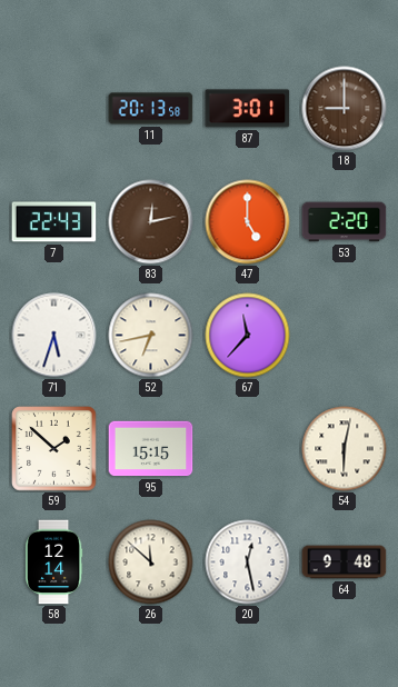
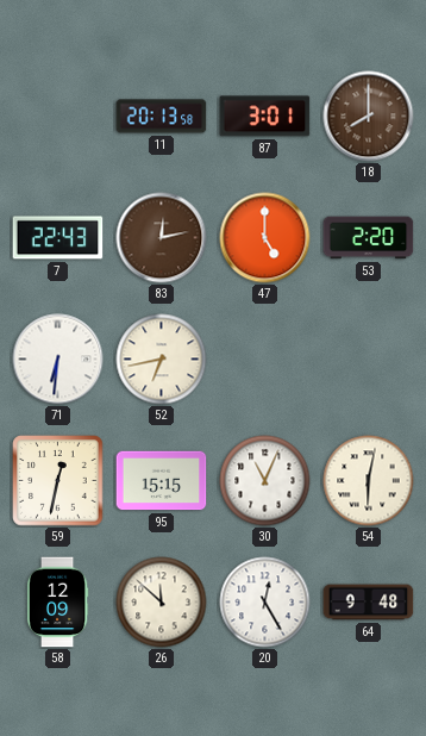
18: 9:00 -> 8:00
71: 5:33 -> 6:31
67: 11:37 -> none
59: 1:52 -> 12:32
30: none -> 11:04
58: 12:14 -> 12:09
20: 12:28 -> 12:25
